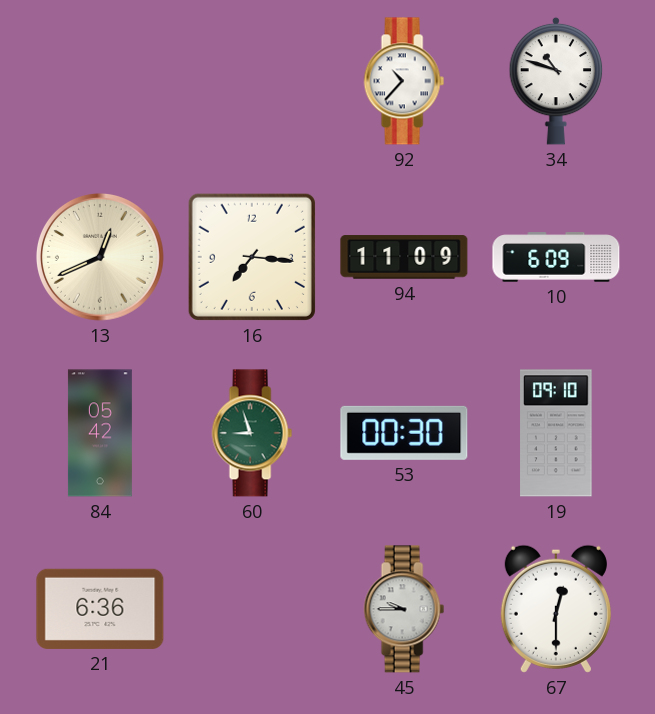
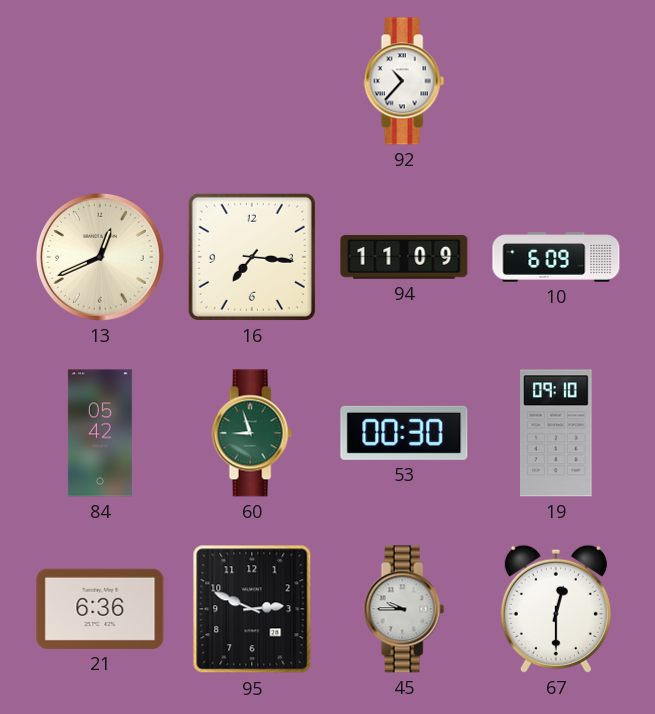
34: 10:48 -> none
95: none -> 2:49
